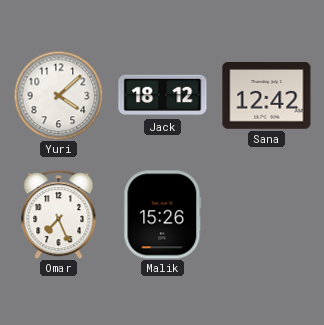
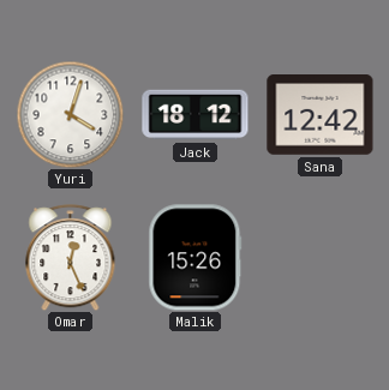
Yuri: 4:08 -> 4:03
Omar: 7:26 -> 12:26
